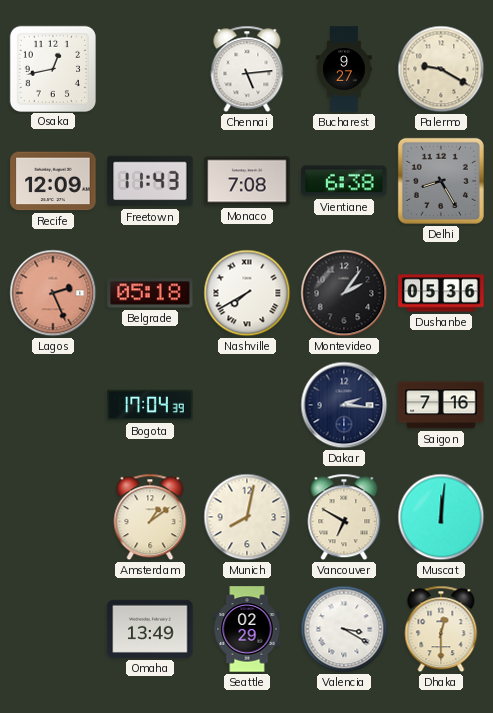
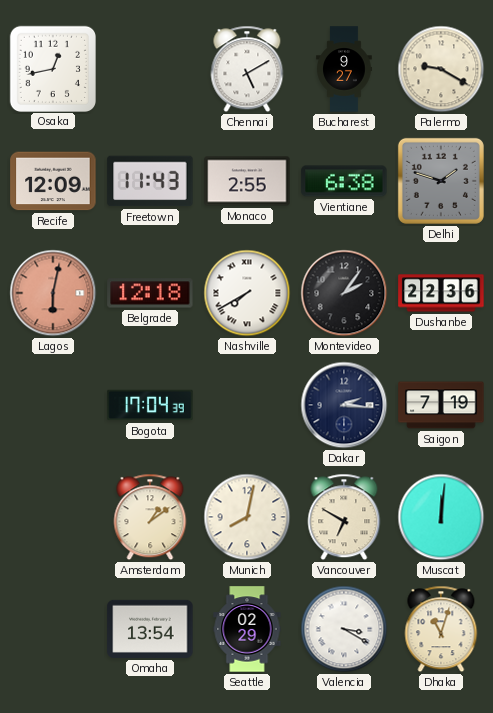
Chennai: 5:14 -> 5:10
Monaco: 7:08 -> 2:55
Delhi: 8:25 -> 1:48
Lagos: 2:26 -> 6:02
Belgrade: 05:18 -> 12:18
Dushanbe: 05:36 -> 22:36
Saigon: 7:16 -> 7:19
Omaha: 13:49 -> 13:54
Dhaka: 12:30 -> 11:03
